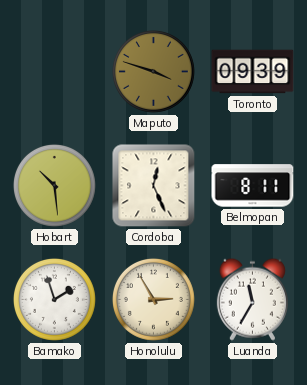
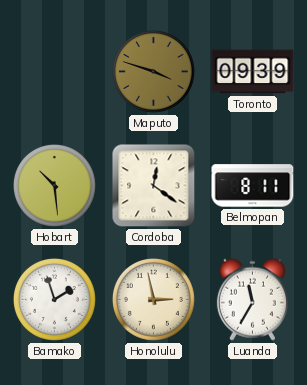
Cordoba: 12:26 -> 12:21
Honolulu: 2:55 -> 2:58
